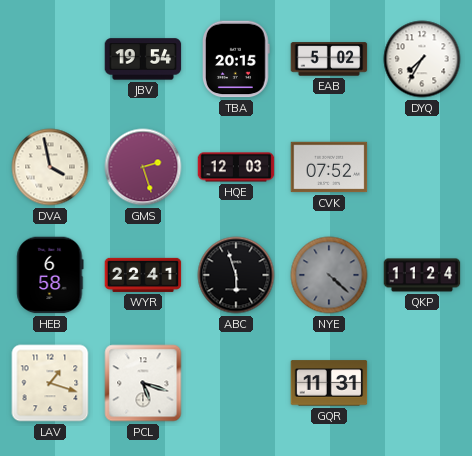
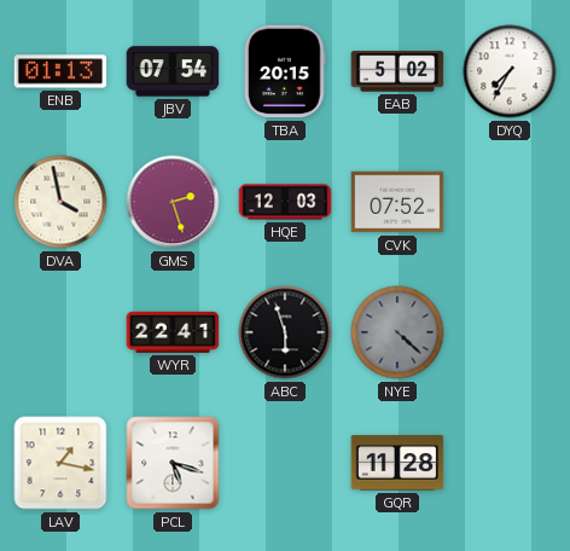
ENB: none -> 01:13
JBV: 19:54 -> 07:54
HEB: 6:58 -> none
QKP: 11:24 -> none
LAV: 1:18 -> 1:17
GQR: 11:31 -> 11:28
